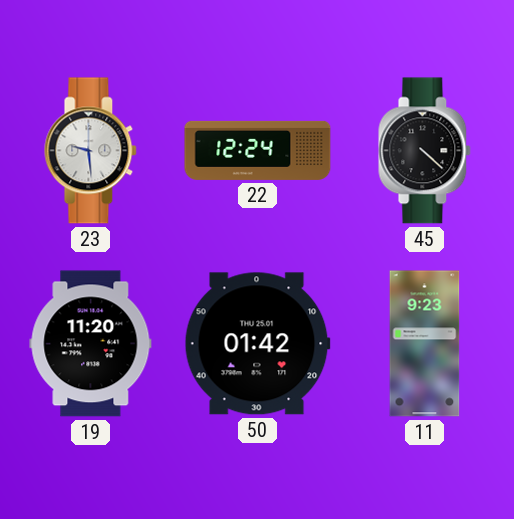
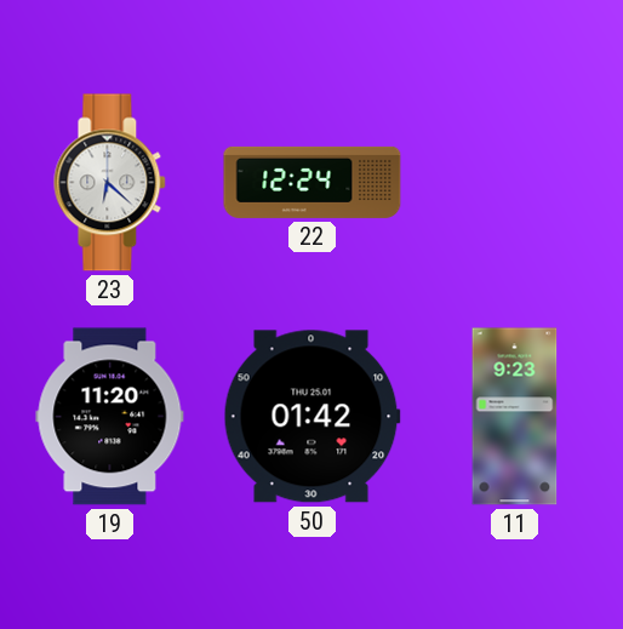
23: 9:29 -> 6:22
45: 4:22 -> none
